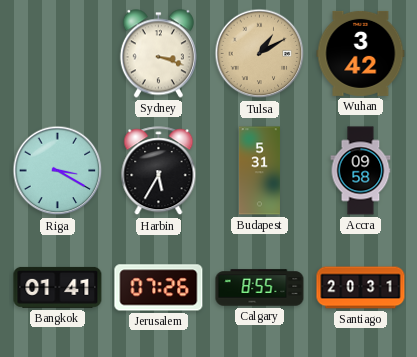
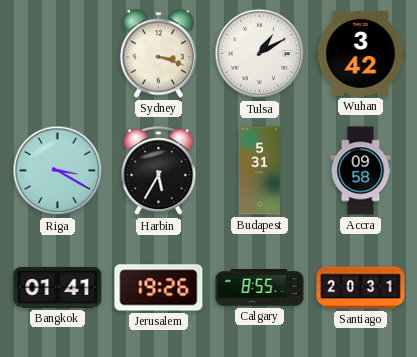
Tulsa dial: champagne -> white
Jerusalem: 07:26 -> 19:26
